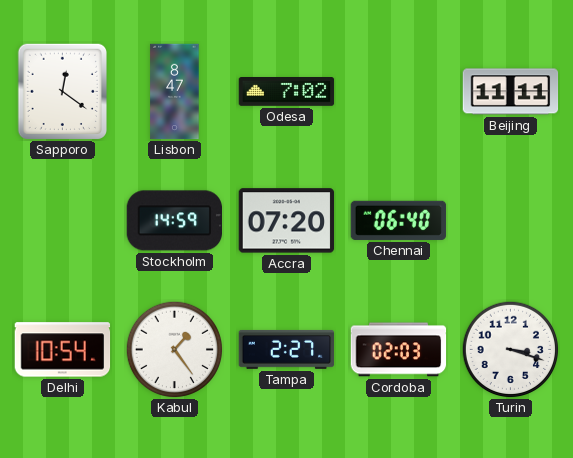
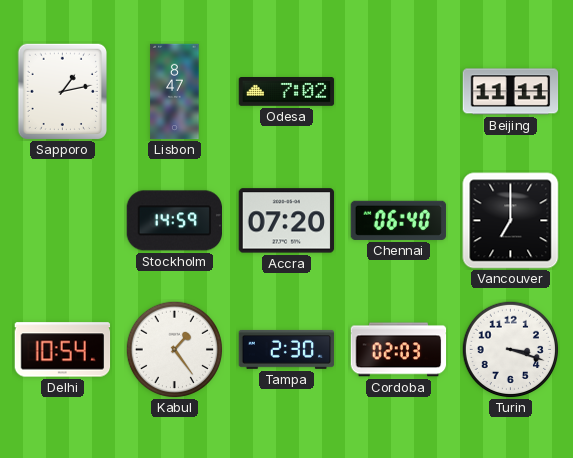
Sapporo: 12:21 -> 1:13
Vancouver: none -> 7:00
Tampa: 2:27 -> 2:30
